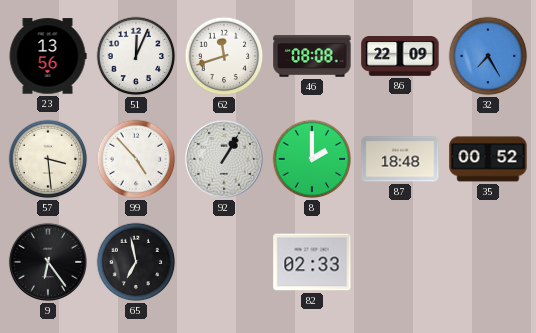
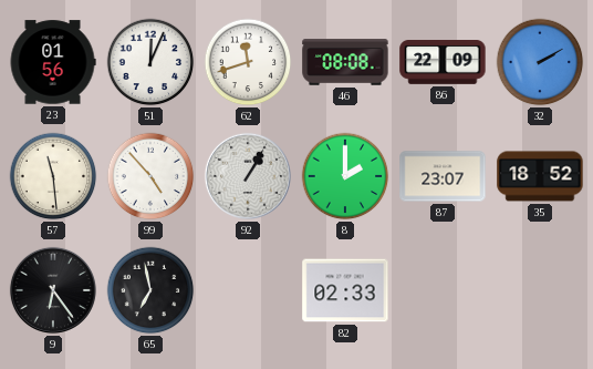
23: 13:56 -> 01:56
32: 7:25 -> 2:10
57: 3:29 -> 11:29
87: 18:48 -> 23:07
35: 00:52 -> 18:52
